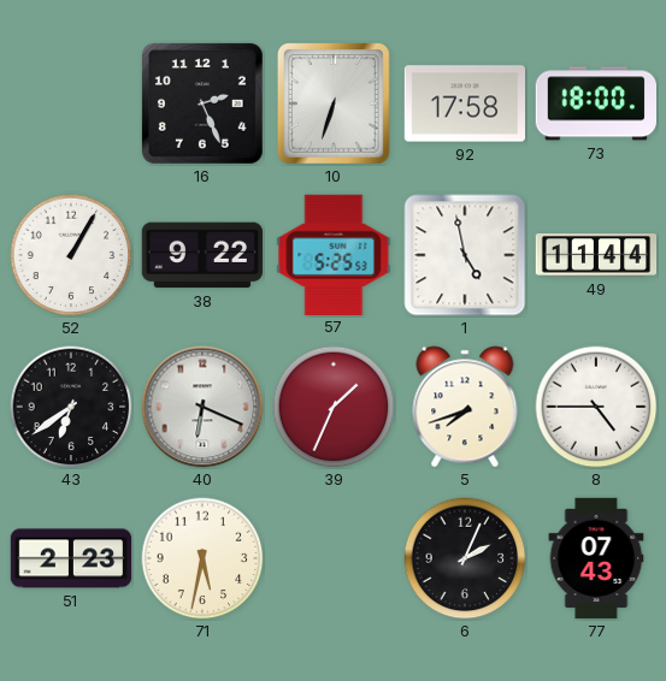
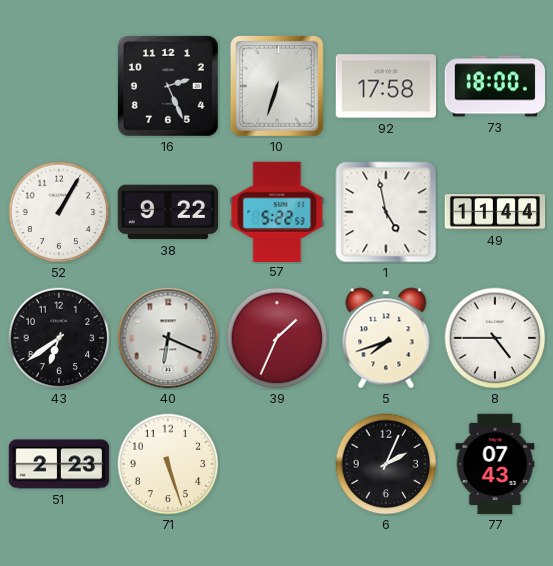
57: 5:25 -> 5:22
71: 5:32 -> 5:27
